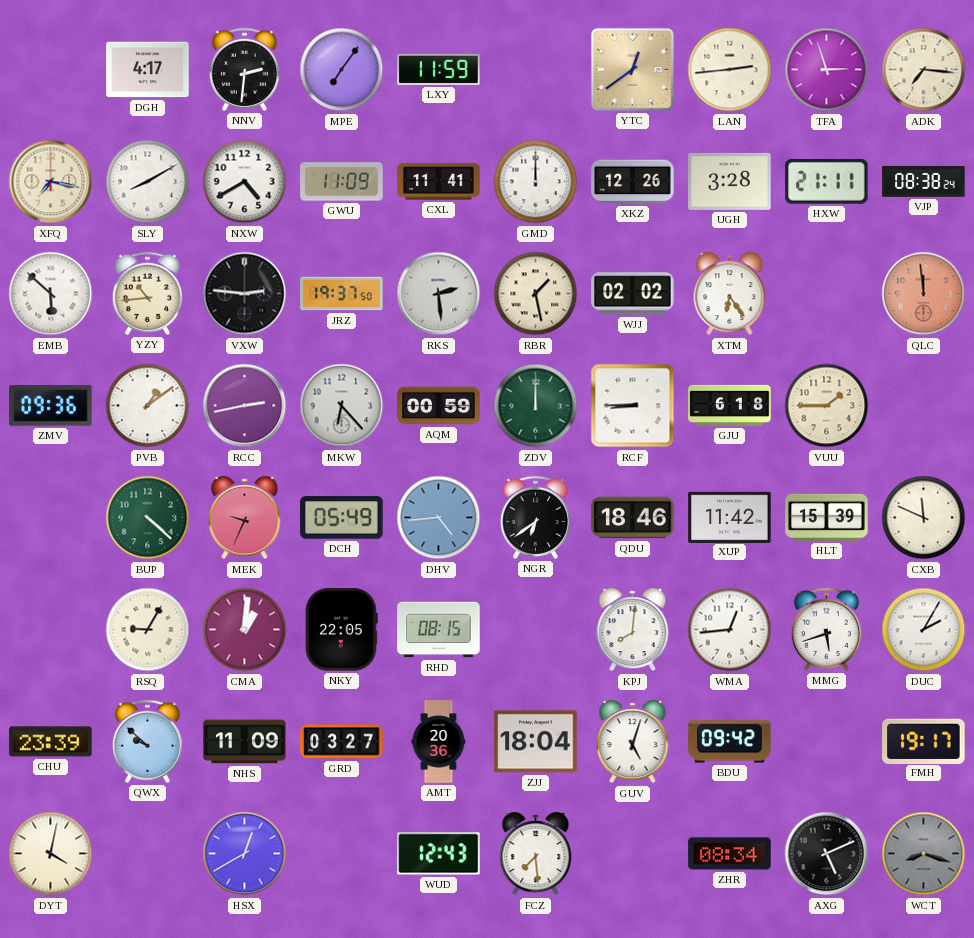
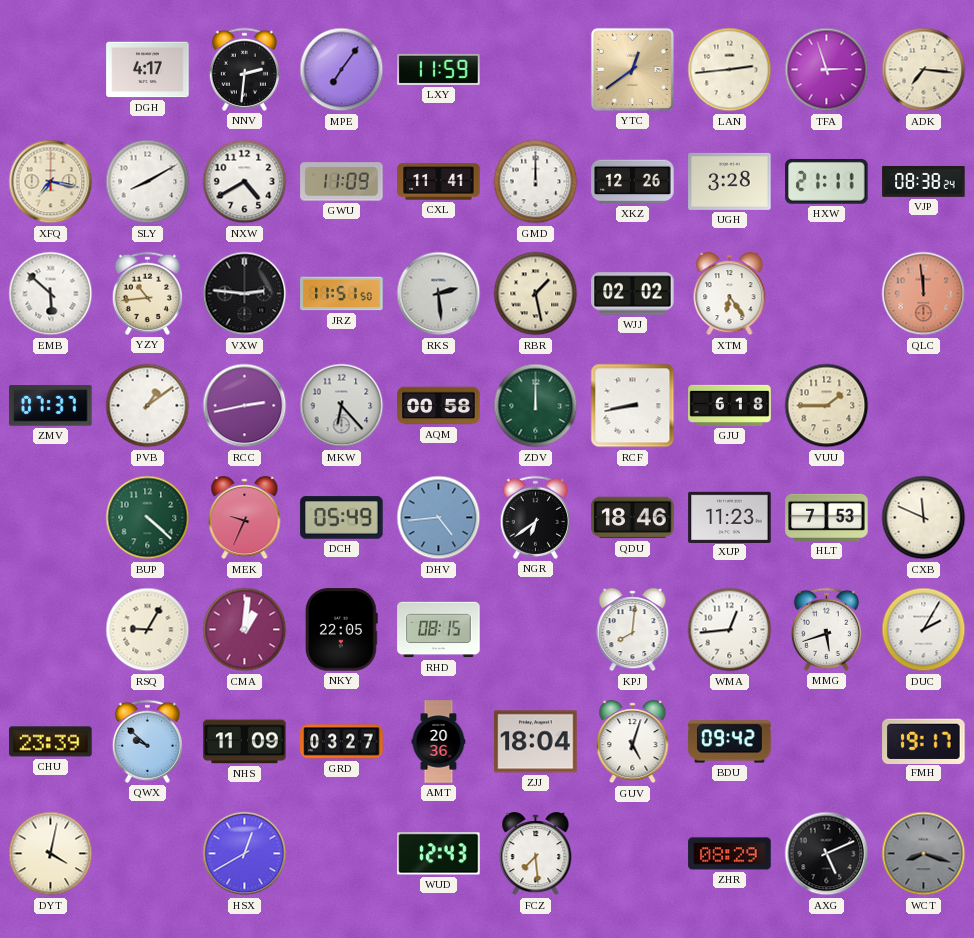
JRZ: 19:37 -> 11:51
ZMV: 09:36 -> 07:37
AQM: 00:59 -> 00:58
RCF: 8:45 -> 8:43
XUP: 11:42 -> 11:23
HLT: 15:39 -> 7:53
ZHR: 08:34 -> 08:29
